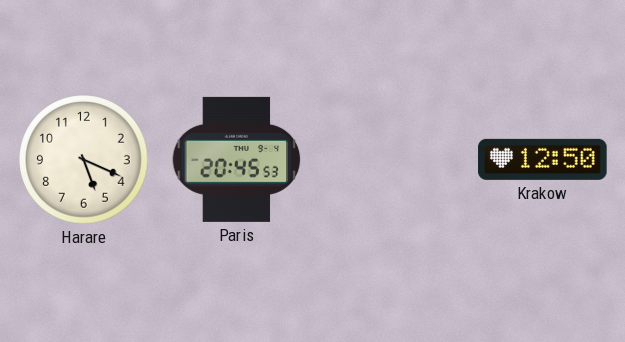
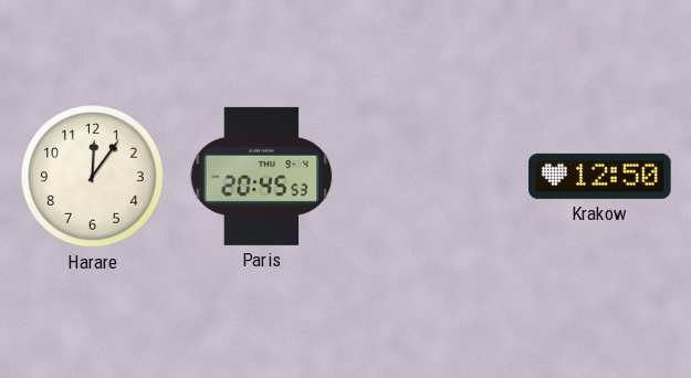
Harare: 5:19 -> 12:06
